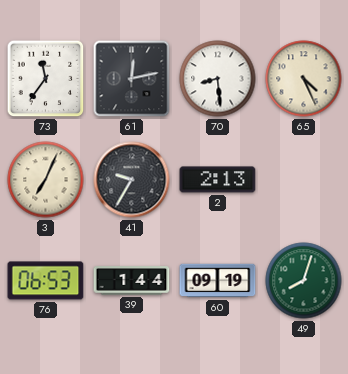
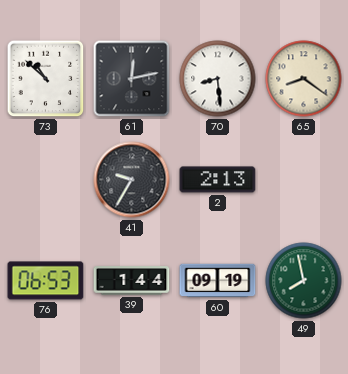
73: 11:36 -> 10:52
65: 4:26 -> 8:21
3: 7:04 -> none
49: 8:03 -> 7:58
